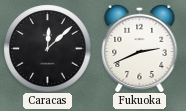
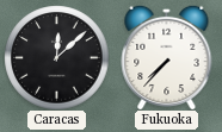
Fukuoka: 2:41 -> 7:37
